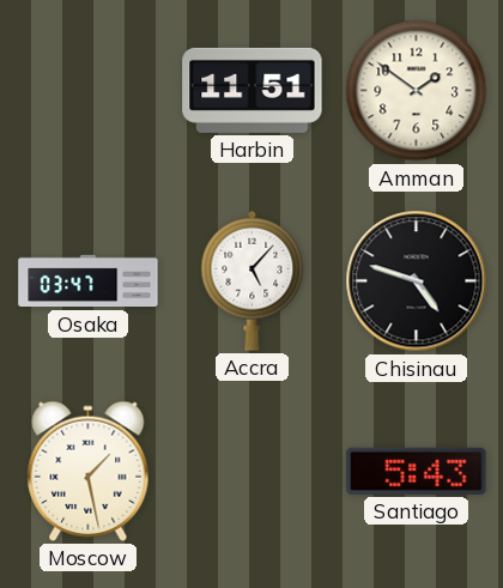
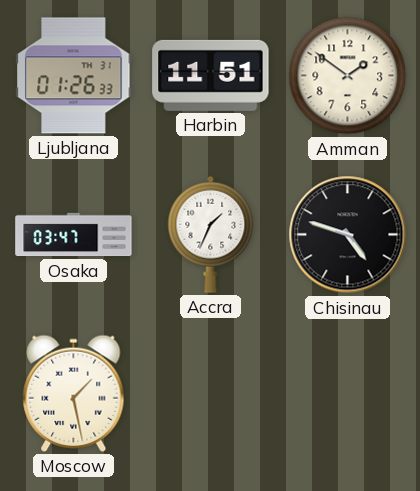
Ljubljana: none -> 01:26
Accra: 5:07 -> 1:34
Santiago: 5:43 -> none
